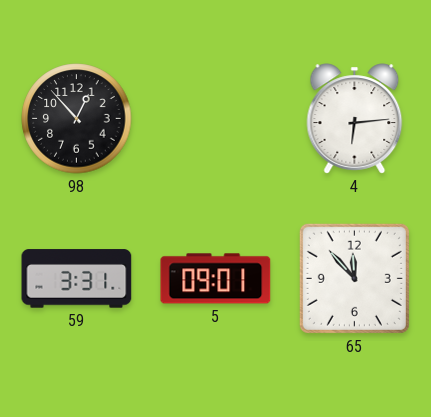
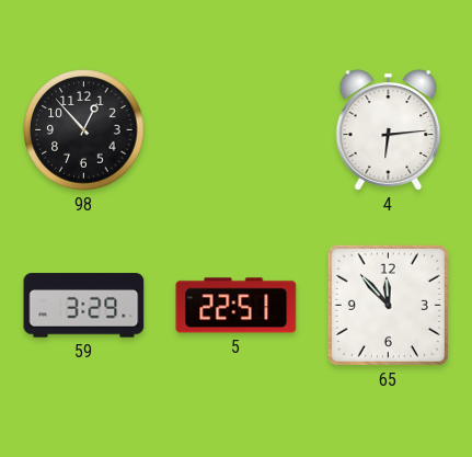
59: 3:31 -> 3:29
5: 09:01 -> 22:51
